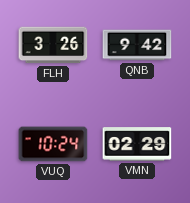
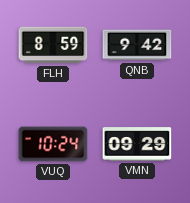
FLH: 3:26 -> 8:59
VMN: 02:29 -> 09:29
